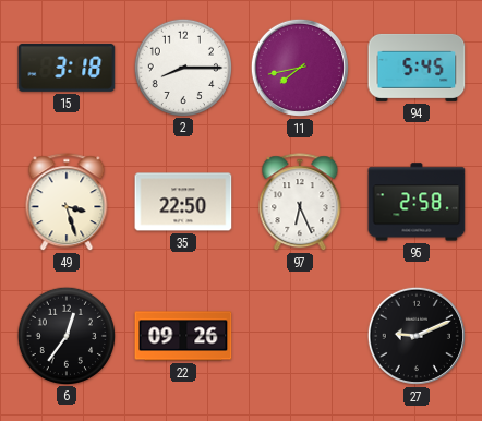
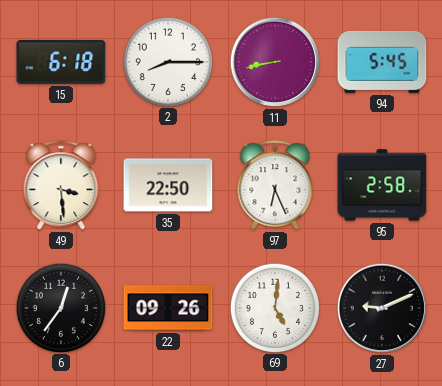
15: 3:18 -> 6:18
11: 7:43 -> 8:43
49: 3:27 -> 3:29
69: none -> 5:01
